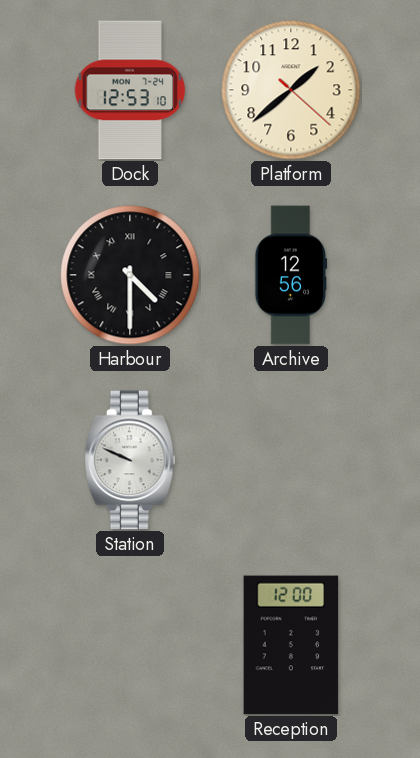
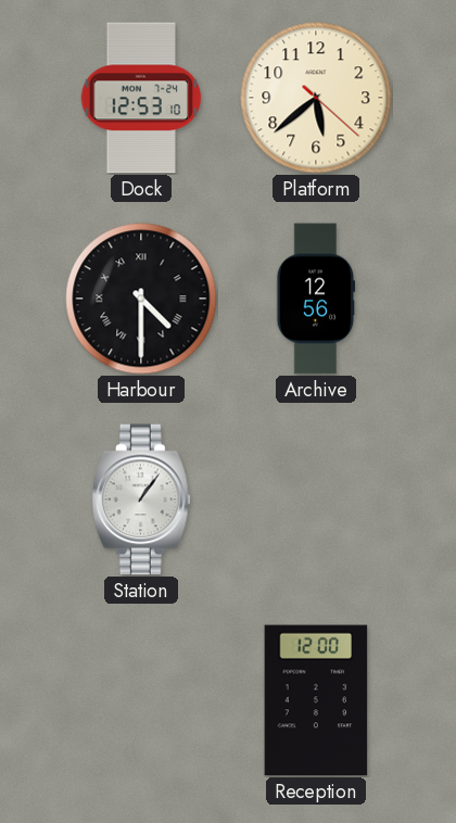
Platform: 1:38 -> 5:38
Station: 9:49 -> 1:06
